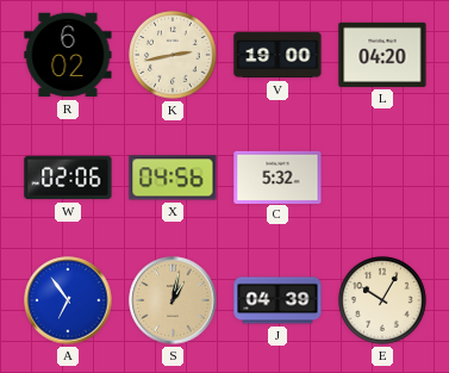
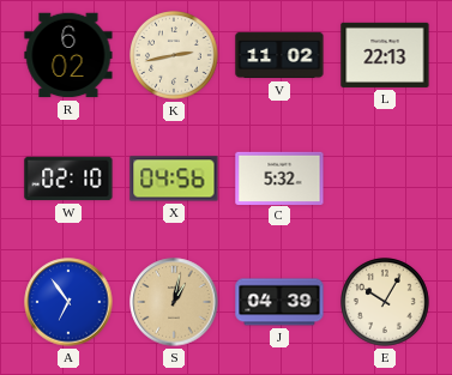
V: 19:00 -> 11:02
L: 04:20 -> 22:13
W: 02:06 -> 02:10
